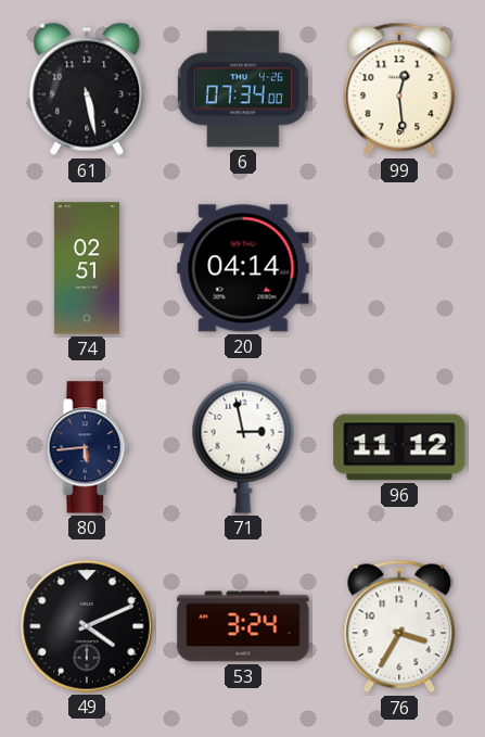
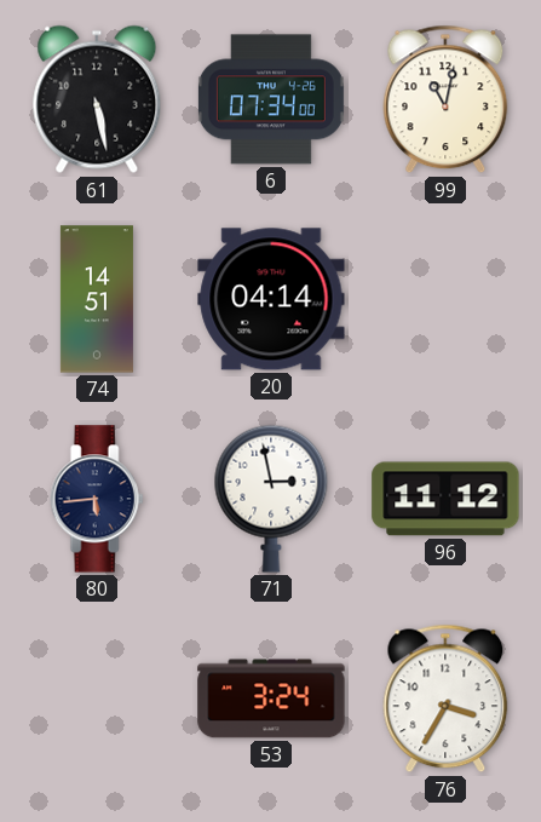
99: 12:29 -> 11:02
74: 02:51 -> 14:51
49: 4:11 -> none
